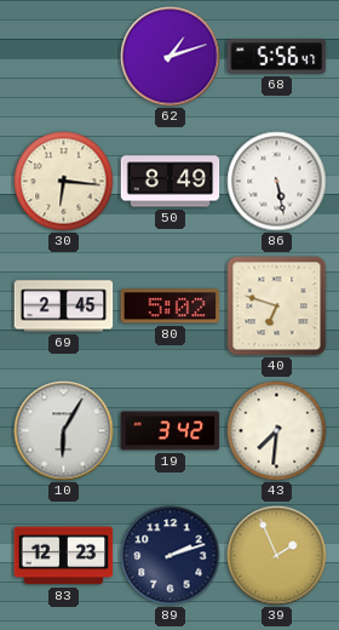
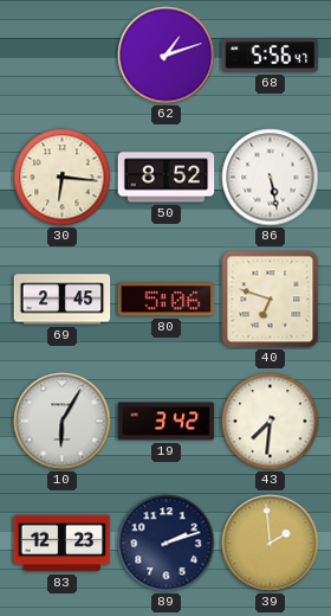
50: 8:49 -> 8:52
80: 5:02 -> 5:06
39: 1:56 -> 1:59
